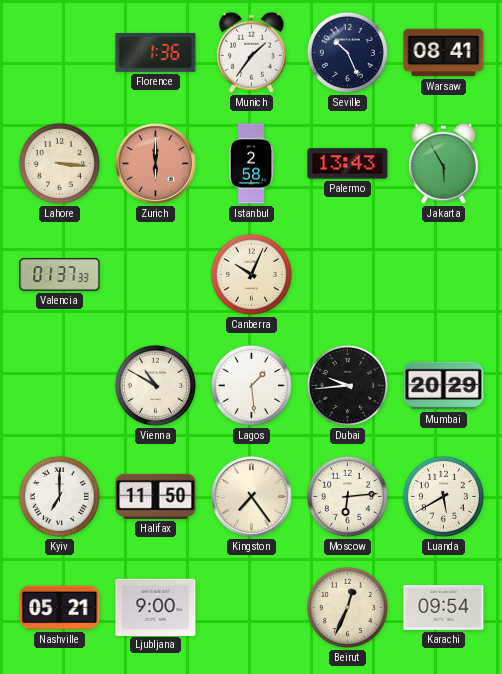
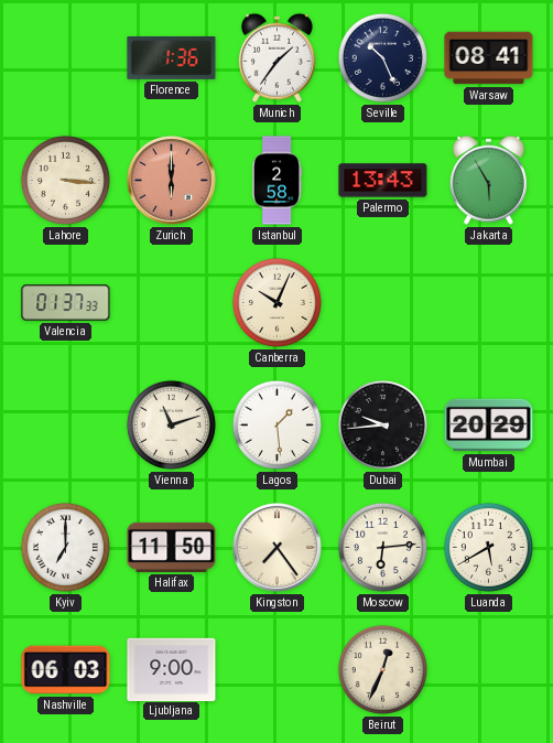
Vienna: 10:50 -> 11:12
Nashville: 05:21 -> 06:03
Karachi: 09:54 -> none
